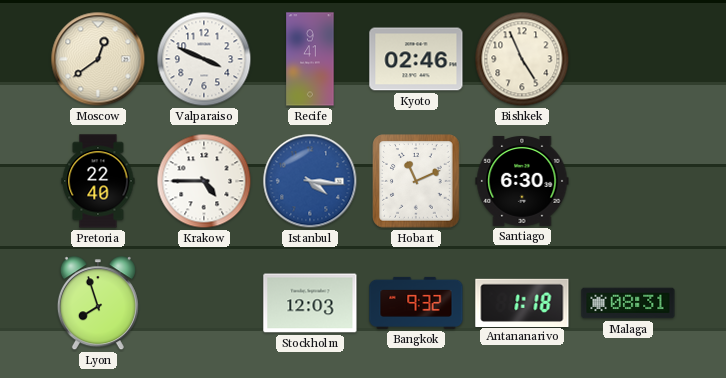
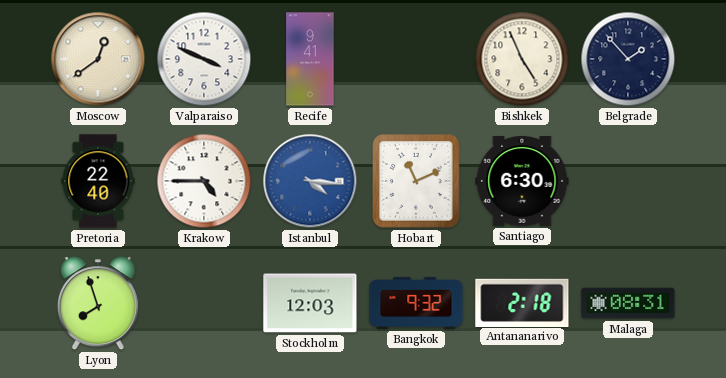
Kyoto: 02:46 -> none
Belgrade: none -> 1:53
Antananarivo: 1:18 -> 2:18
